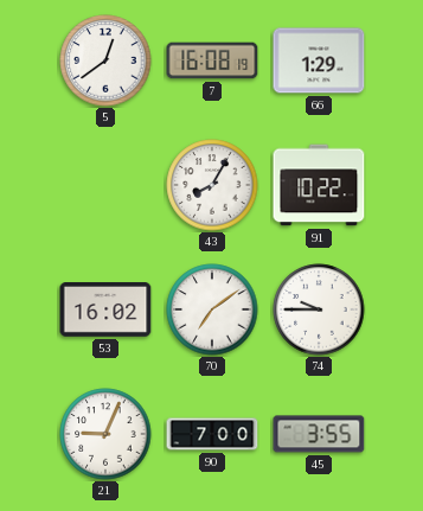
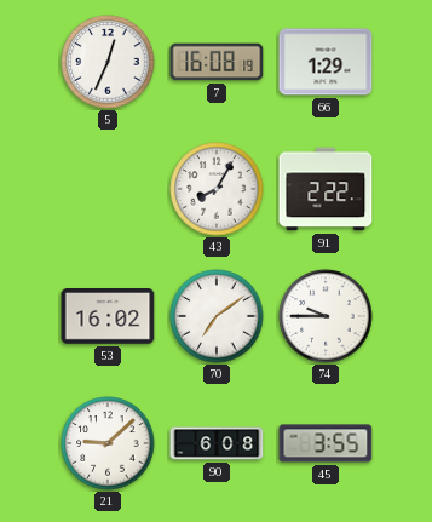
5: 12:39 -> 12:34
91: 10:22 -> 2:22
21: 9:04 -> 9:08
90: 7:00 -> 6:08
